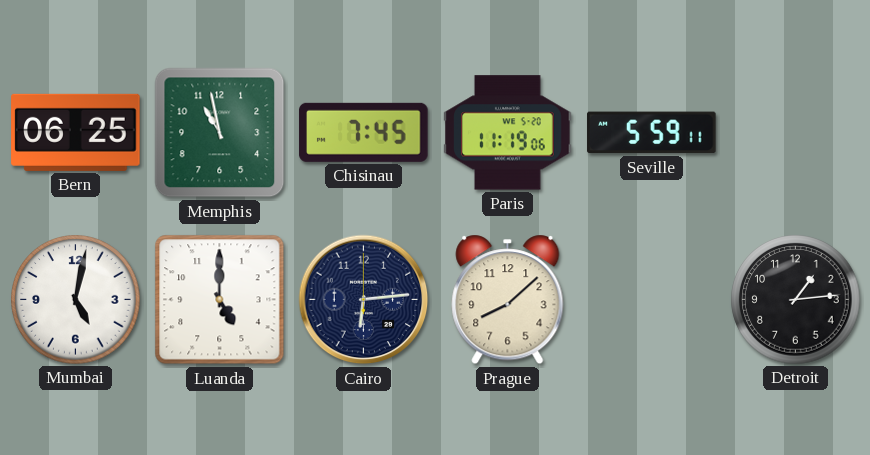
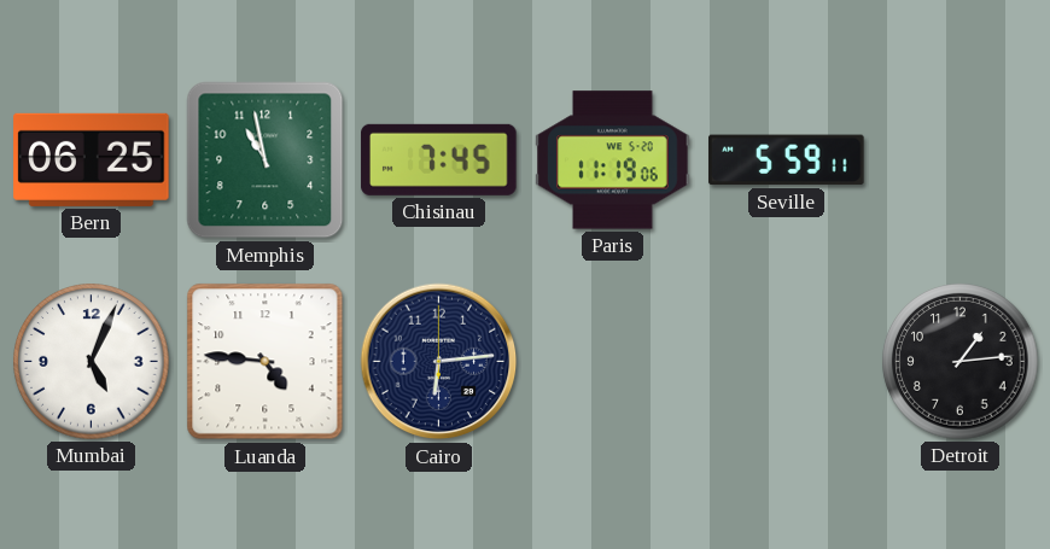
Mumbai: 5:02 -> 5:04
Luanda: 5:00 -> 4:46
Prague: 8:08 -> none
